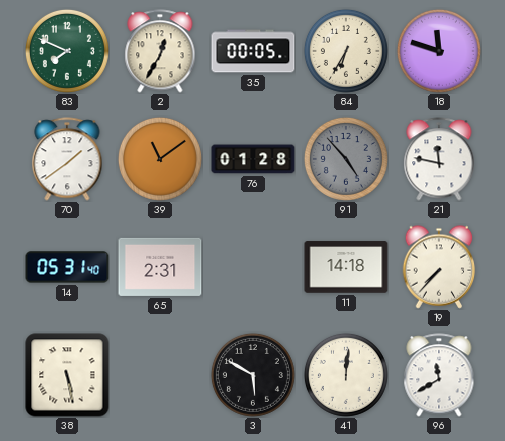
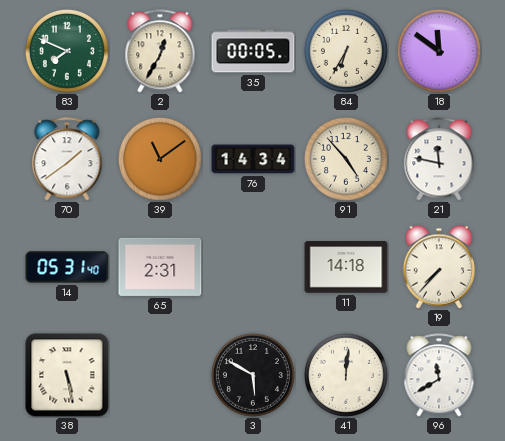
18: 11:48 -> 11:51
76: 01:28 -> 14:34
91 dial: grey -> cream
